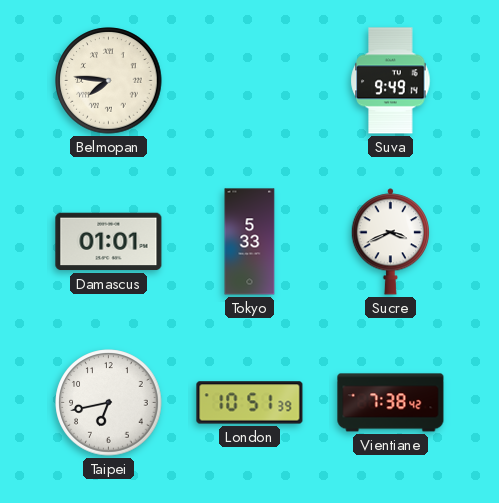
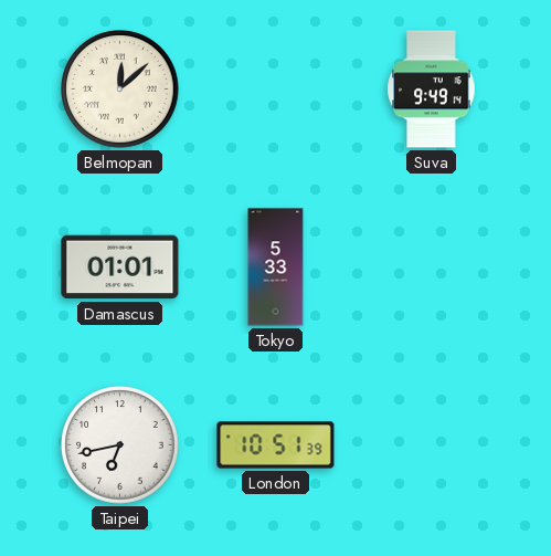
Belmopan: 7:46 -> 12:08
Sucre: 3:41 -> none
Vientiane: 7:38 -> none
